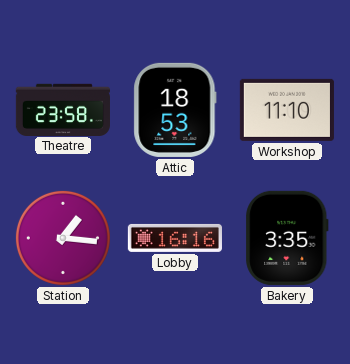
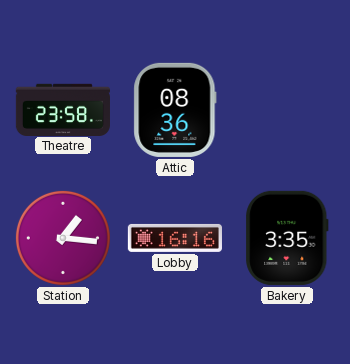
Attic: 18:53 -> 08:36
Workshop: 11:10 -> none
